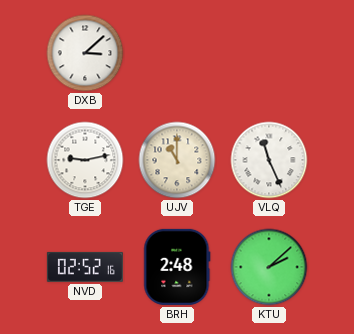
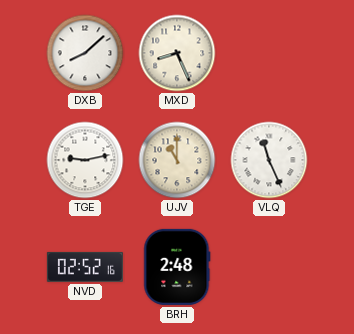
DXB: 3:08 -> 8:08
MXD: none -> 8:26
KTU: 2:08 -> none
